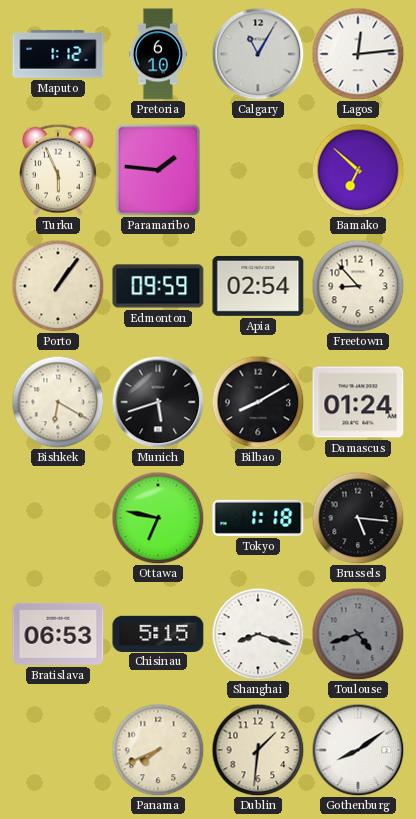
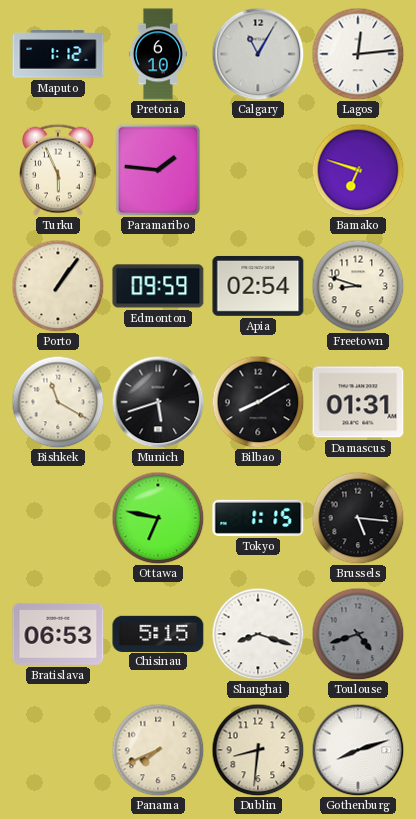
Bamako: 6:52 -> 6:48
Freetown: 8:53 -> 8:48
Bishkek: 6:20 -> 11:20
Damascus: 01:24 -> 01:31
Tokyo: 1:18 -> 1:15
Dublin: 1:31 -> 8:31
Gothenburg: 8:09 -> 8:12
